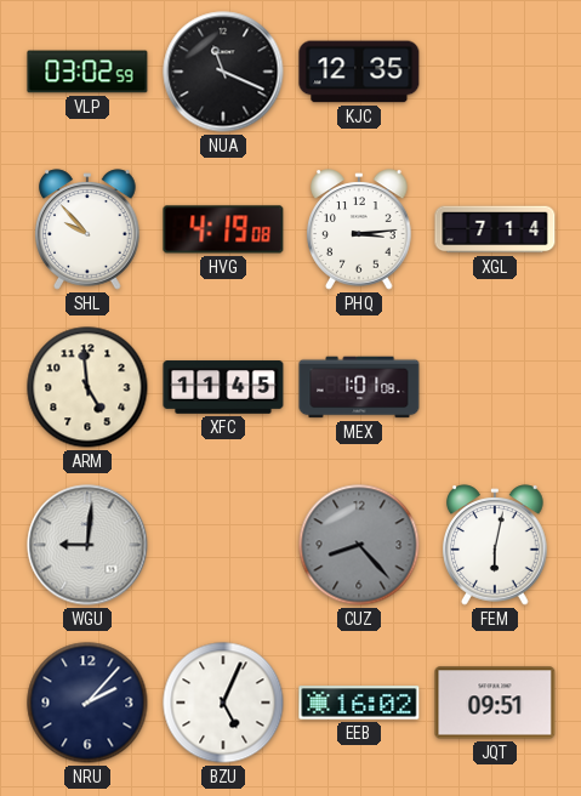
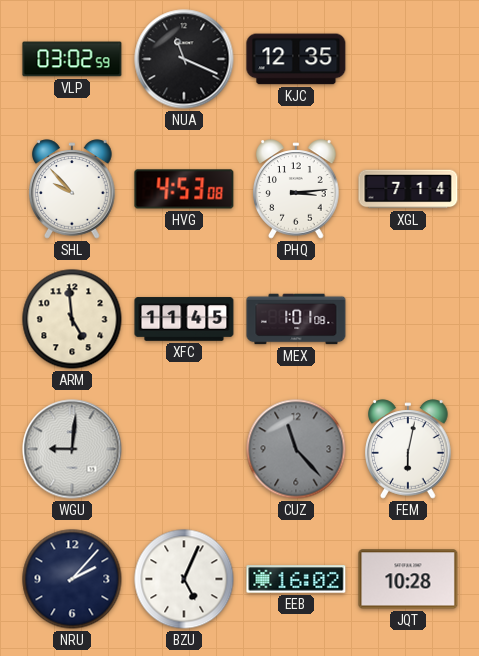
HVG: 4:19 -> 4:53
CUZ: 8:23 -> 11:23
JQT: 09:51 -> 10:28
